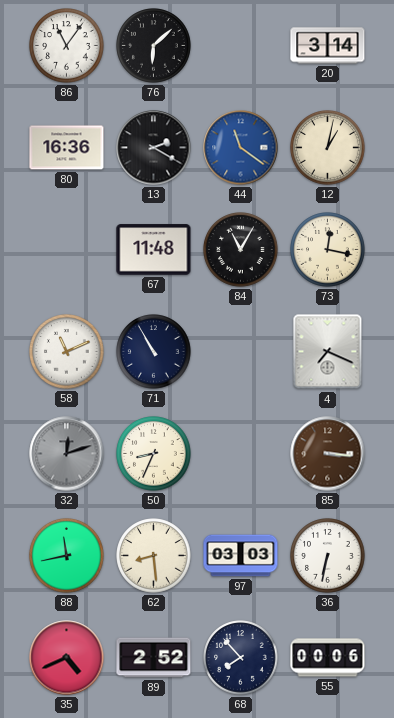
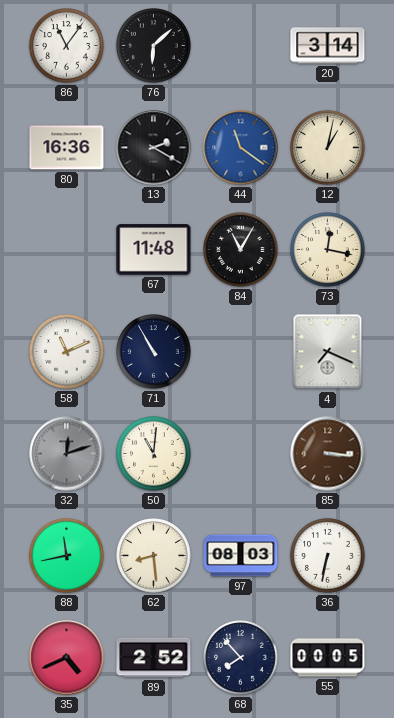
50: 8:34 -> 11:01
97: 03:03 -> 08:03
55: 00:06 -> 00:05
